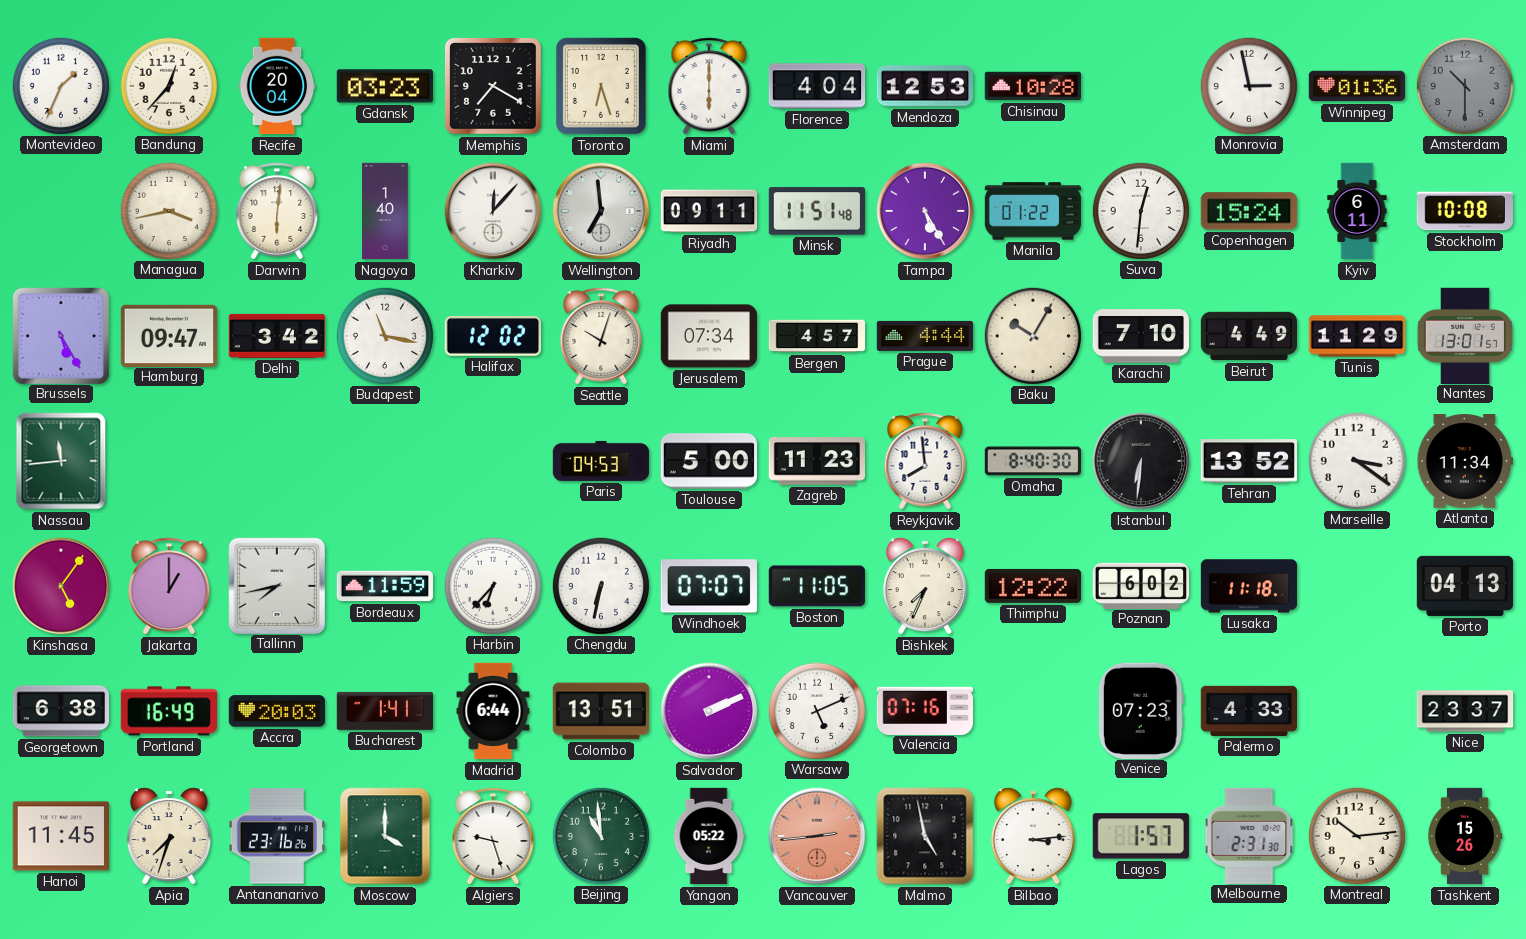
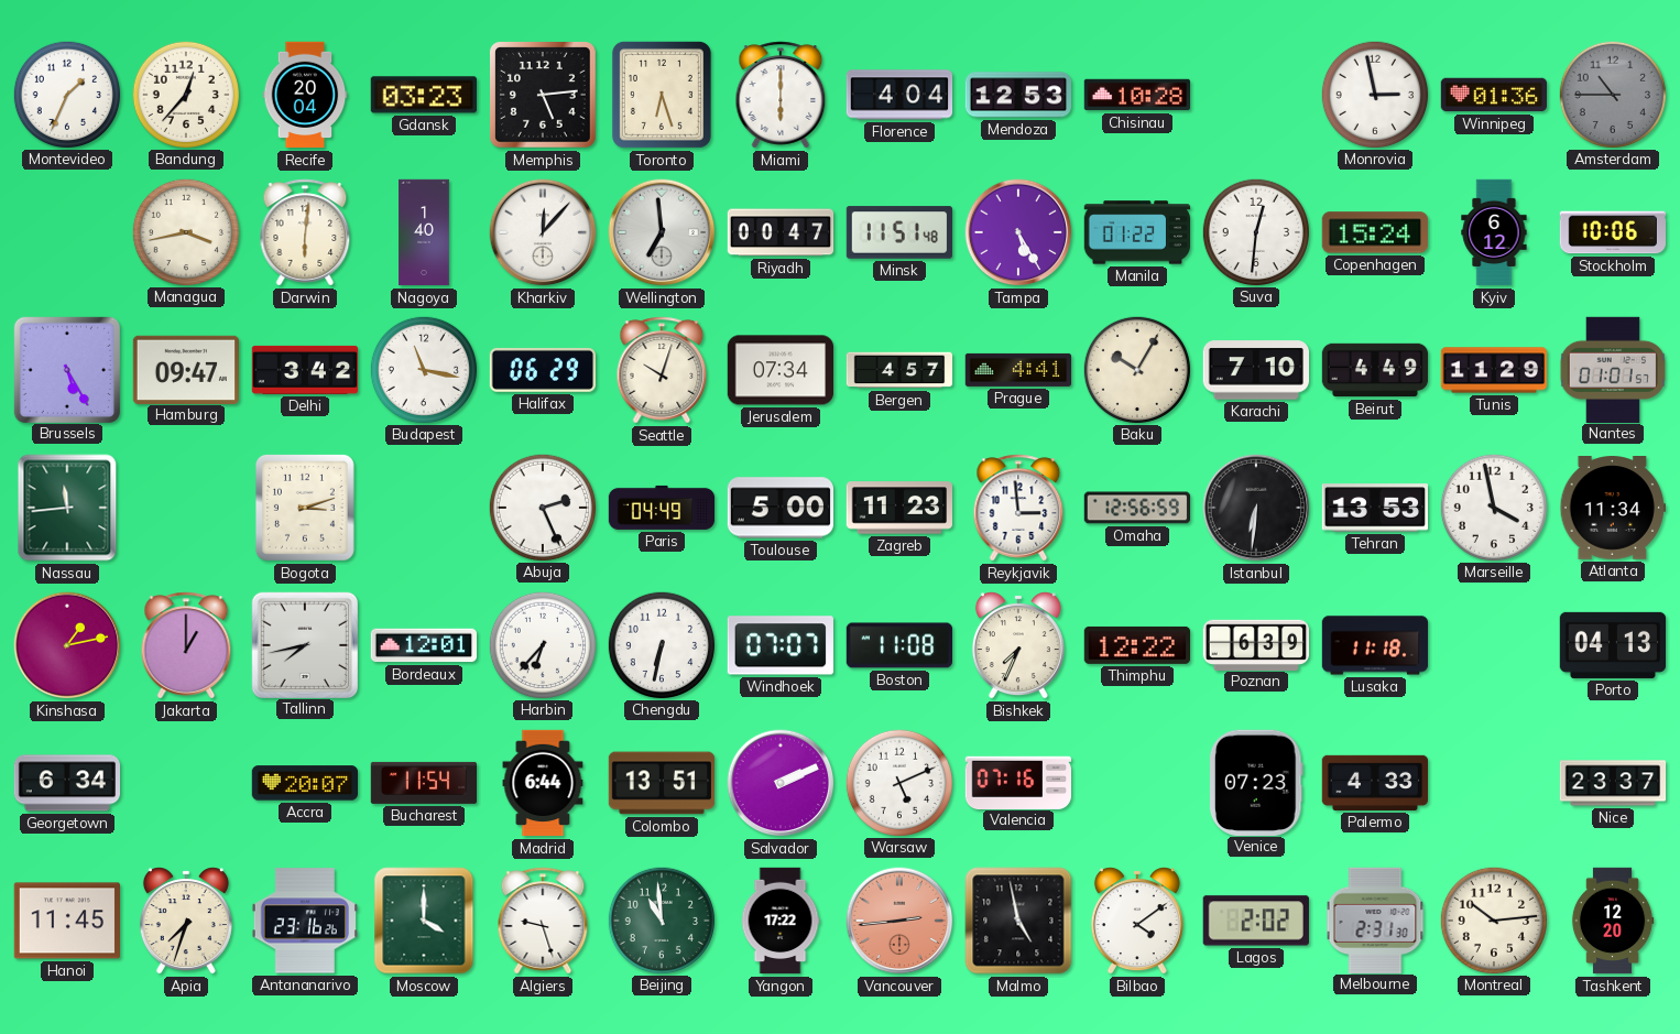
Memphis: 7:20 -> 5:14
Amsterdam: 10:30 -> 10:45
Riyadh: 09:11 -> 00:47
Kyiv: 6:11 -> 6:12
Stockholm: 10:08 -> 10:06
Halifax: 12:02 -> 06:29
Prague: 4:44 -> 4:41
Nantes: 13:01 -> 01:01
Bogota: none -> 3:12
Abuja: none -> 2:26
Paris: 04:53 -> 04:49
Reykjavik: 7:59 -> 2:59
Omaha: 8:40 -> 12:56
Tehran: 13:52 -> 13:53
Marseille: 3:21 -> 3:58
Kinshasa: 5:06 -> 1:13
Bordeaux: 11:59 -> 12:01
Boston: 11:05 -> 11:08
Poznan: 6:02 -> 6:39
Georgetown: 6:38 -> 6:34
Portland: 16:49 -> none
Accra: 20:03 -> 20:07
Bucharest: 1:41 -> 11:54
Yangon: 05:22 -> 17:22
Bilbao: 3:14 -> 4:09
Lagos: 1:57 -> 2:02
Tashkent: 15:26 -> 12:20
